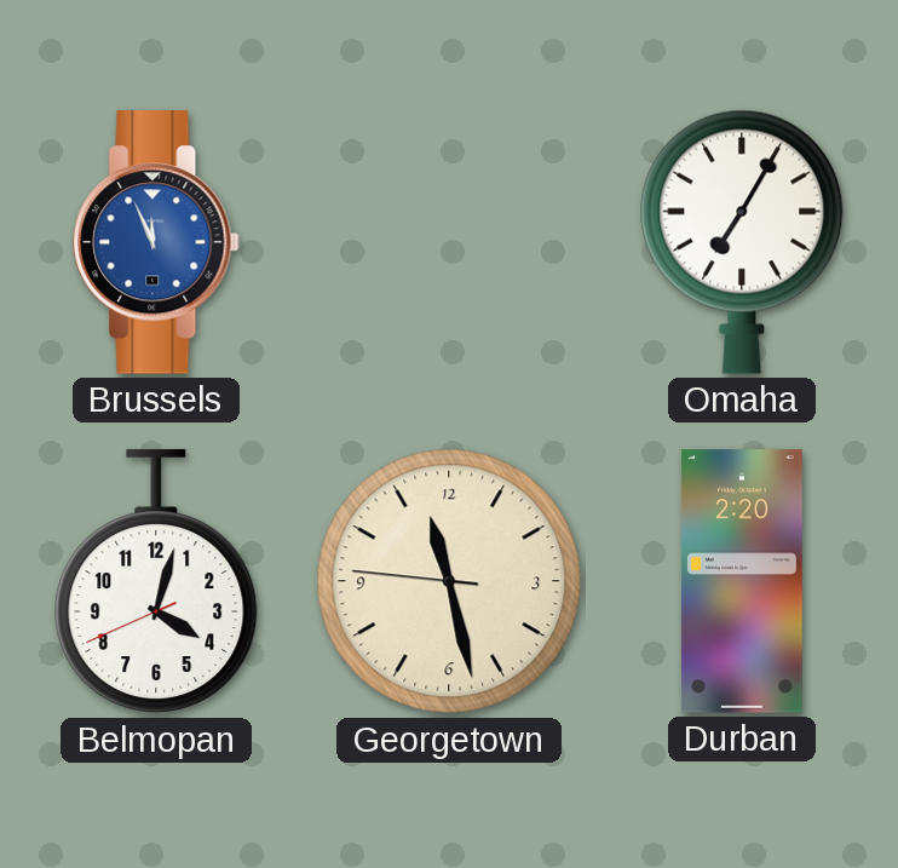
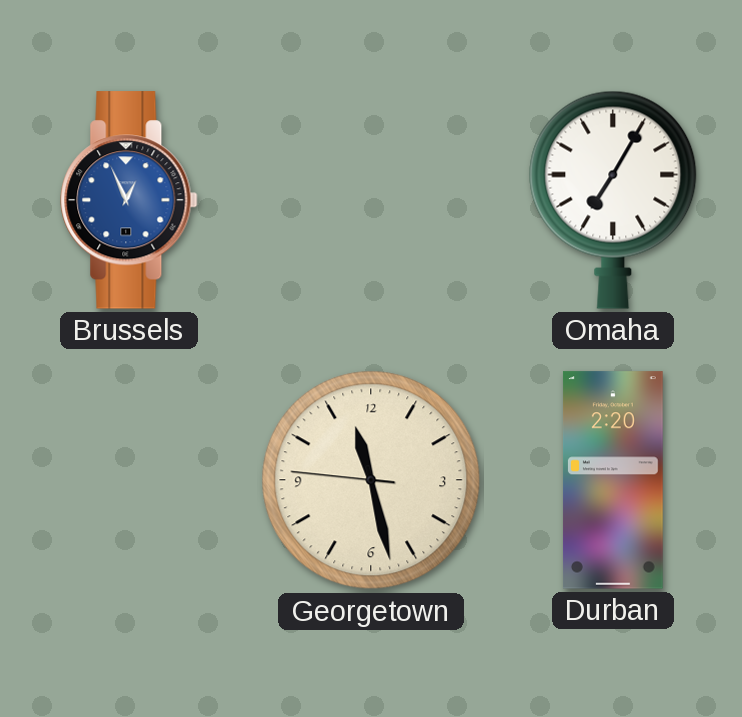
Brussels: 11:56 -> 12:56
Belmopan: 4:02 -> none
